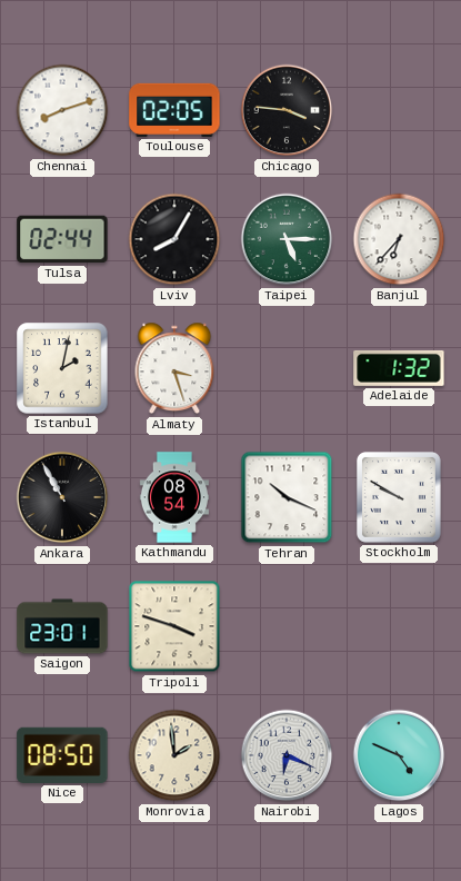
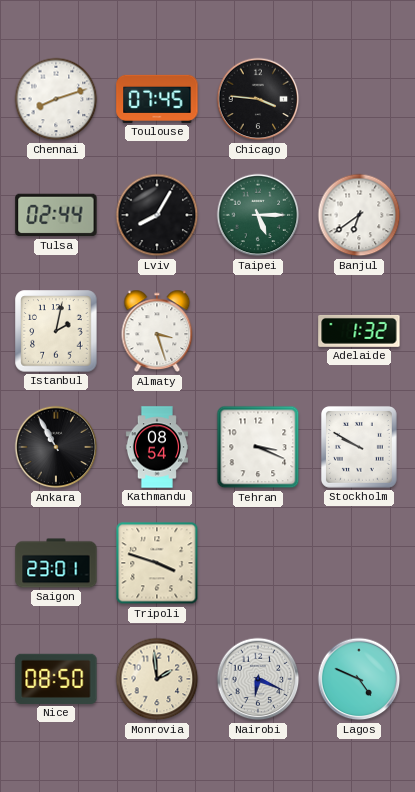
Toulouse: 02:05 -> 07:45
Banjul: 6:37 -> 6:39
Tehran: 10:19 -> 3:19
